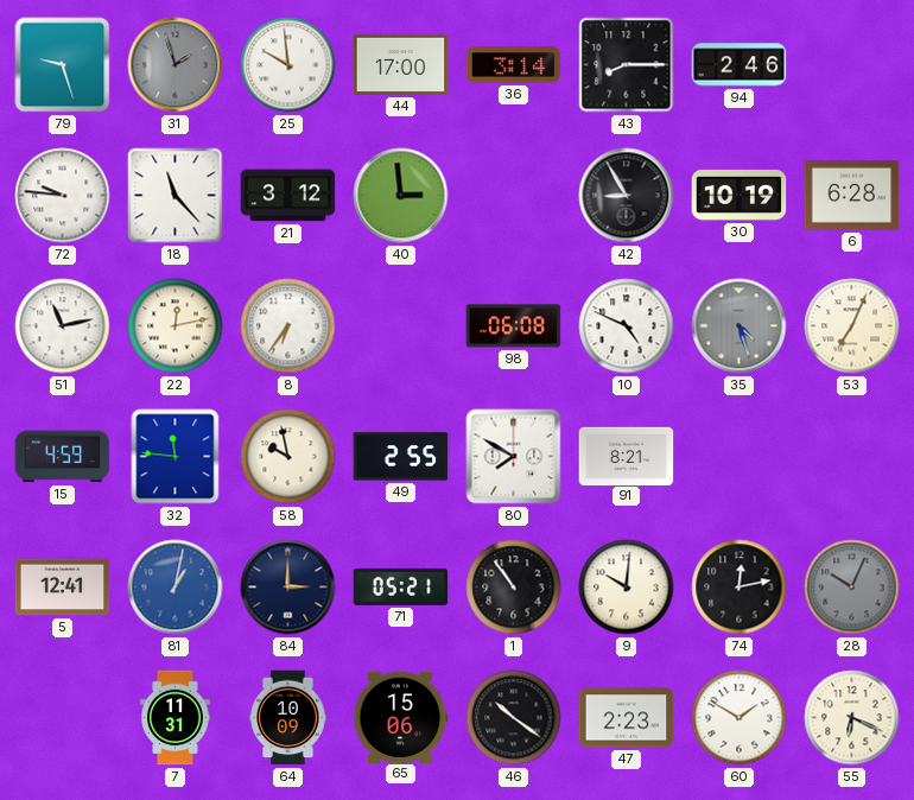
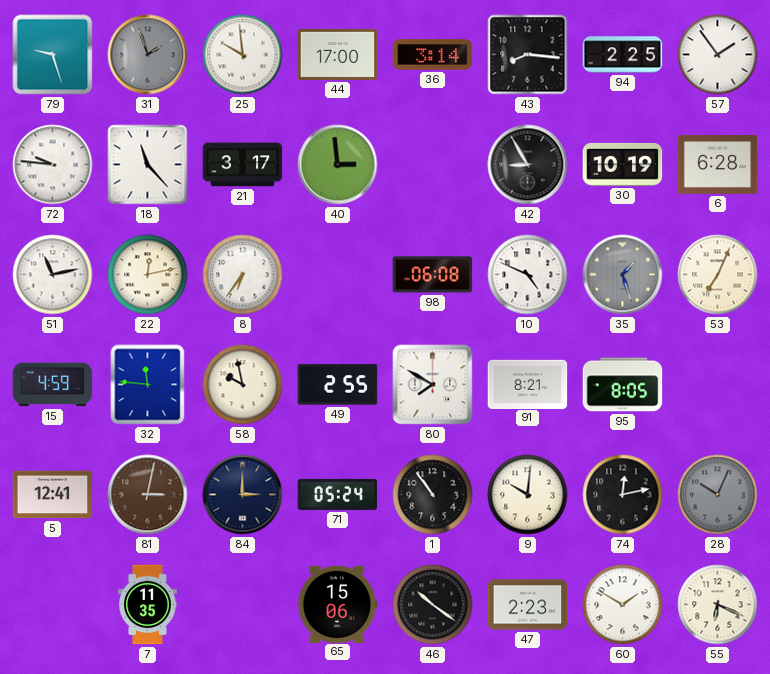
43: 8:15 -> 8:16
94: 2:46 -> 2:25
57: none -> 1:54
21: 3:12 -> 3:17
35: 4:27 -> 1:27
95: none -> 8:05
81: 1:02 -> 3:02
81 dial: blue -> brown
71: 05:21 -> 05:24
7: 11:31 -> 11:35
64: 10:09 -> none
